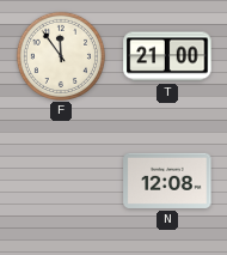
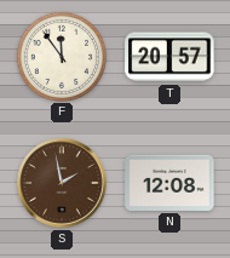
T: 21:00 -> 20:57
S: none -> 1:58
